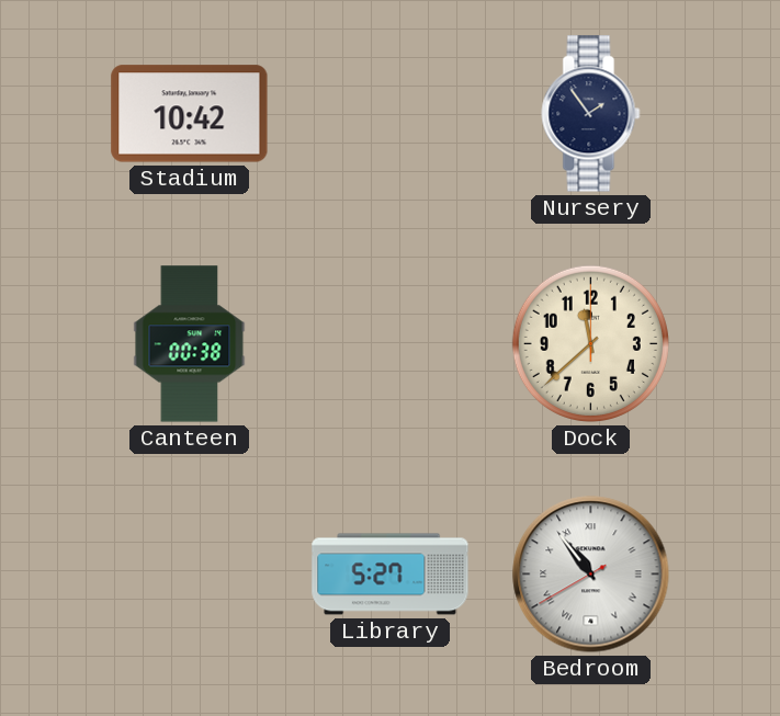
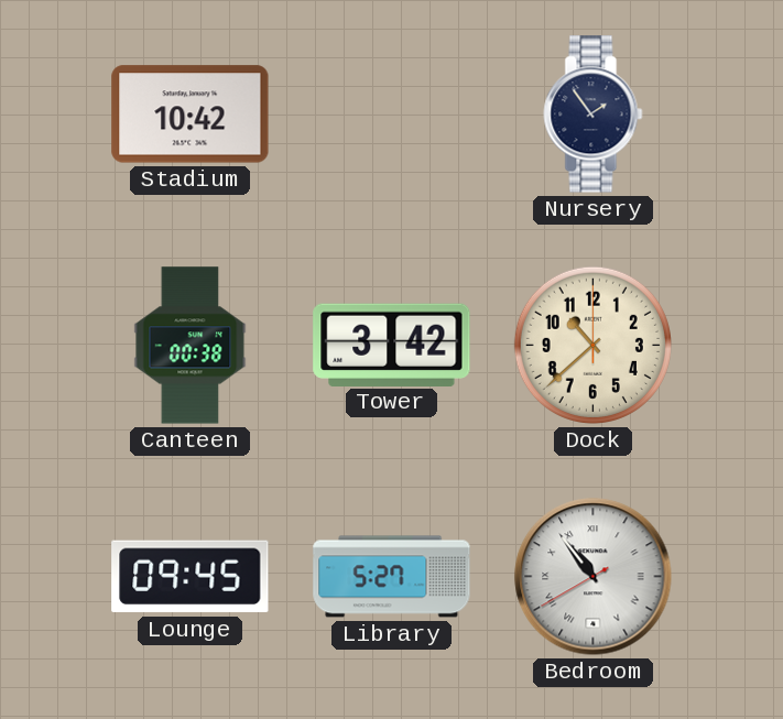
Tower: none -> 3:42
Dock: 11:38 -> 10:38
Lounge: none -> 09:45
